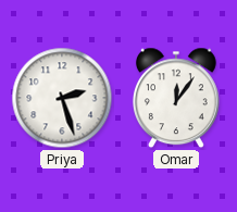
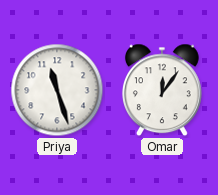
Priya: 2:27 -> 11:27
